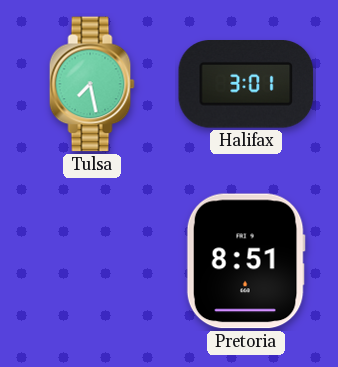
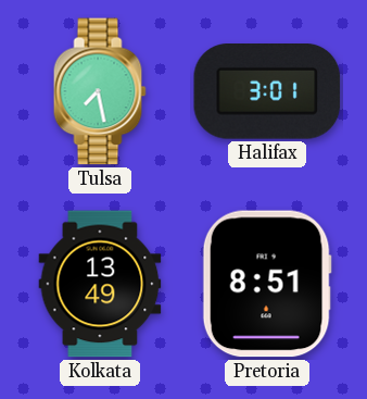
Kolkata: none -> 13:49
